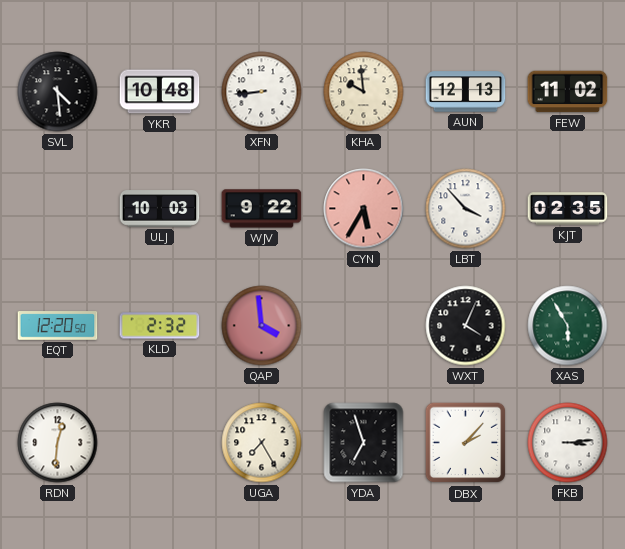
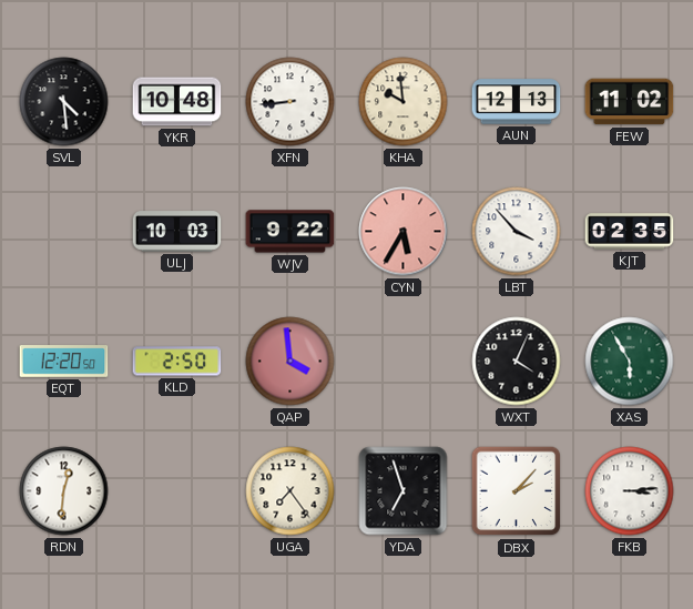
KLD: 2:32 -> 2:50
UGA: 7:25 -> 7:24
